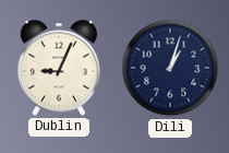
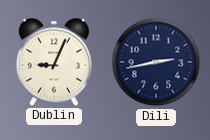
Dili: 1:03 -> 2:43
